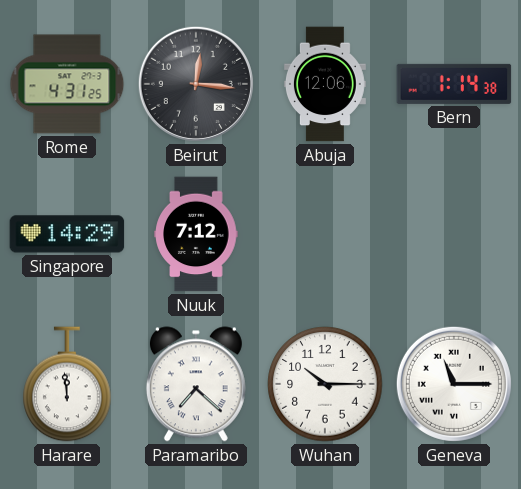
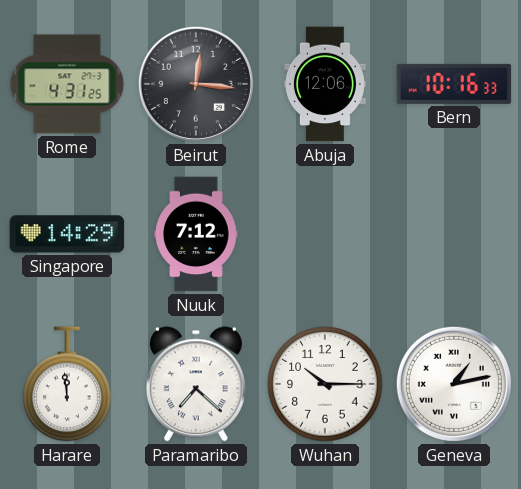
Bern: 1:14 -> 10:16
Geneva: 11:15 -> 1:13
